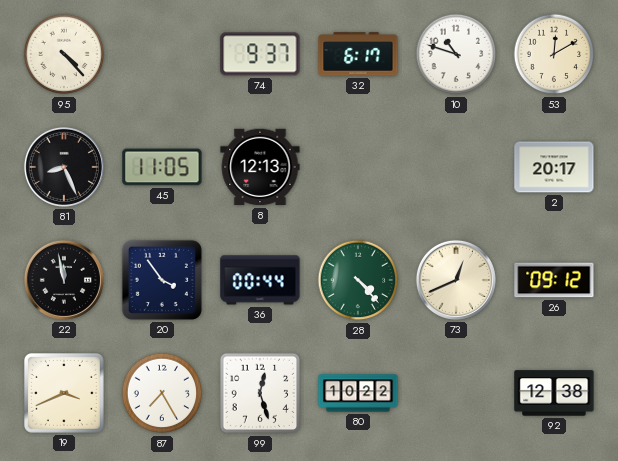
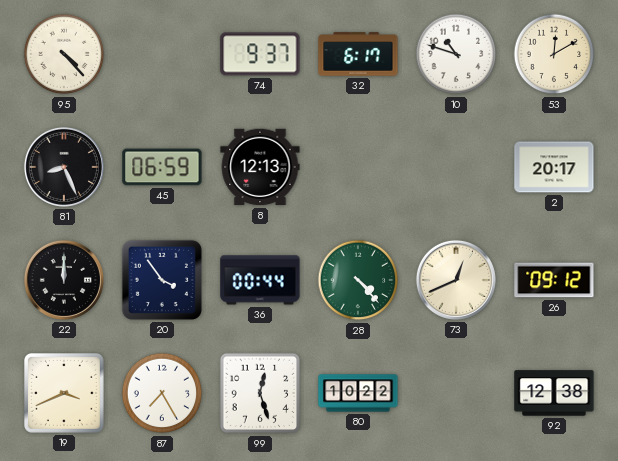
45: 11:05 -> 06:59
22: 11:58 -> 12:00
